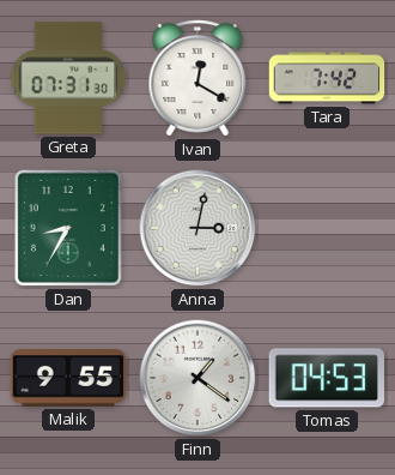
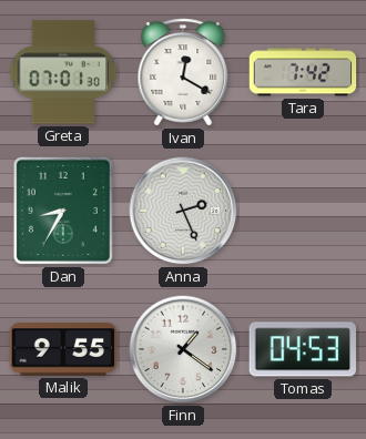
Greta: 07:31 -> 07:01
Anna: 3:02 -> 2:26
